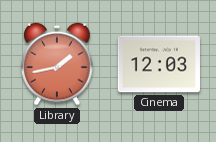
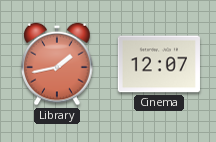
Cinema: 12:03 -> 12:07
